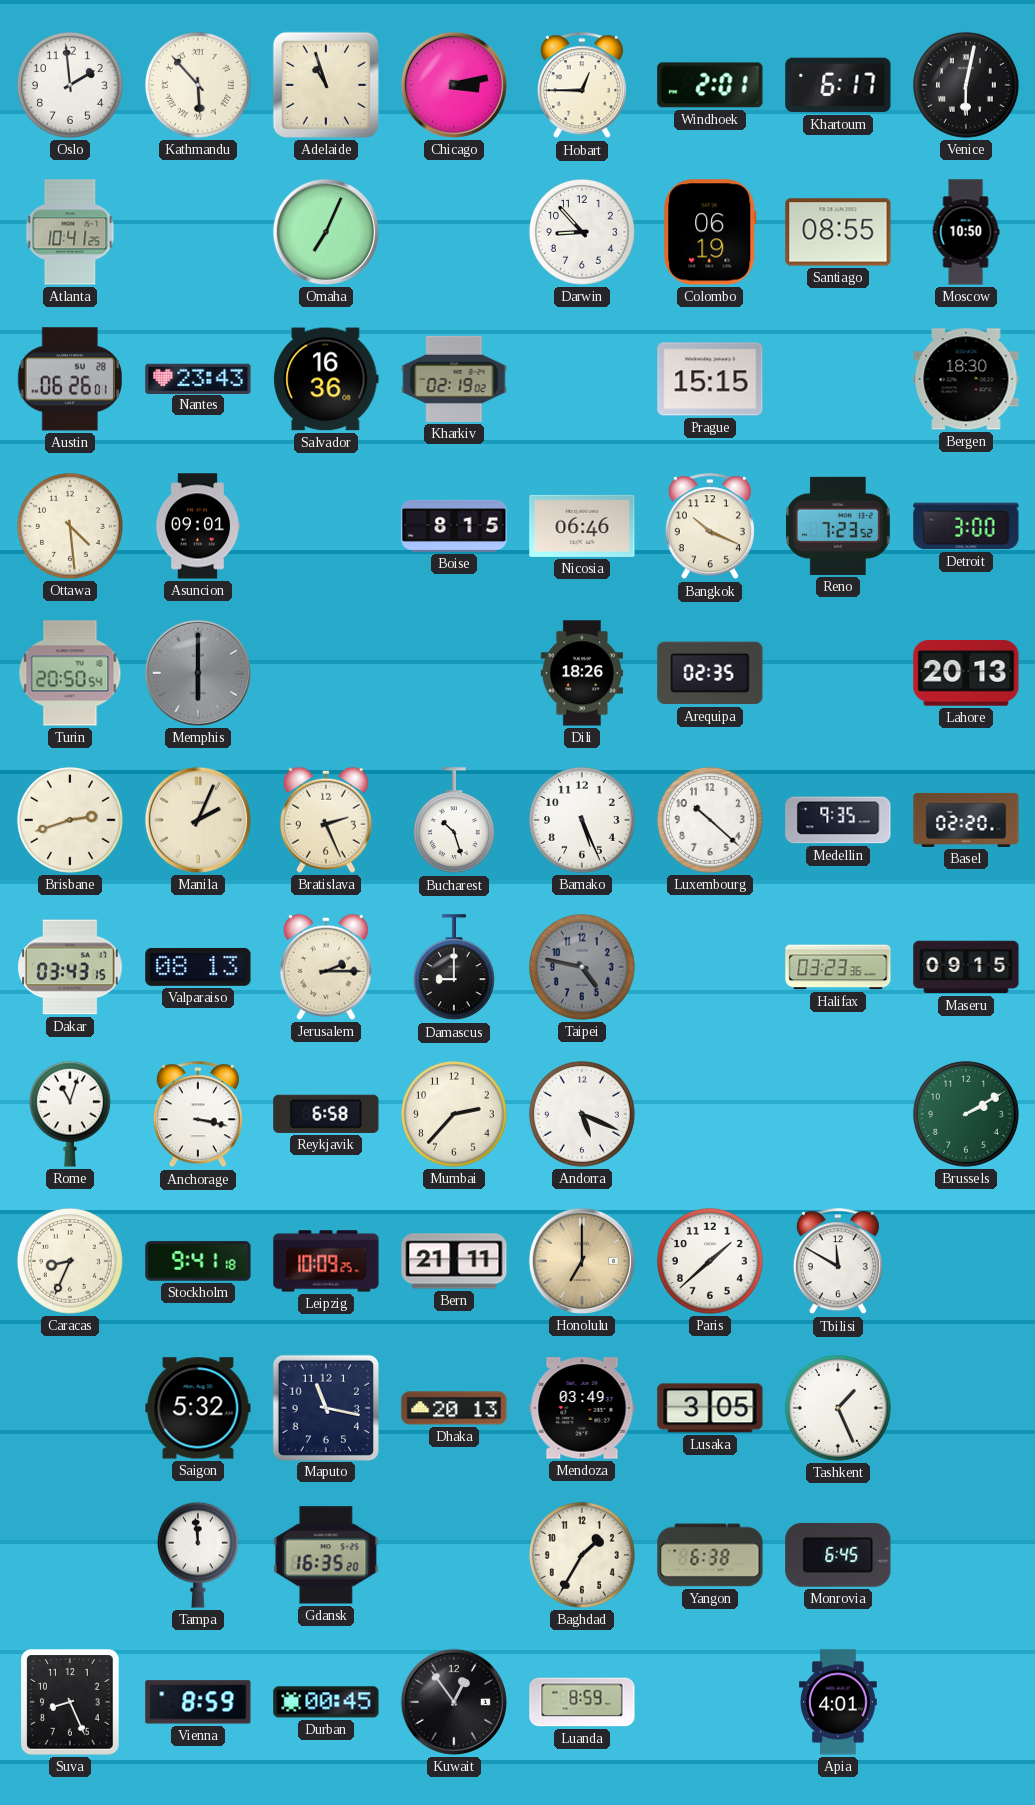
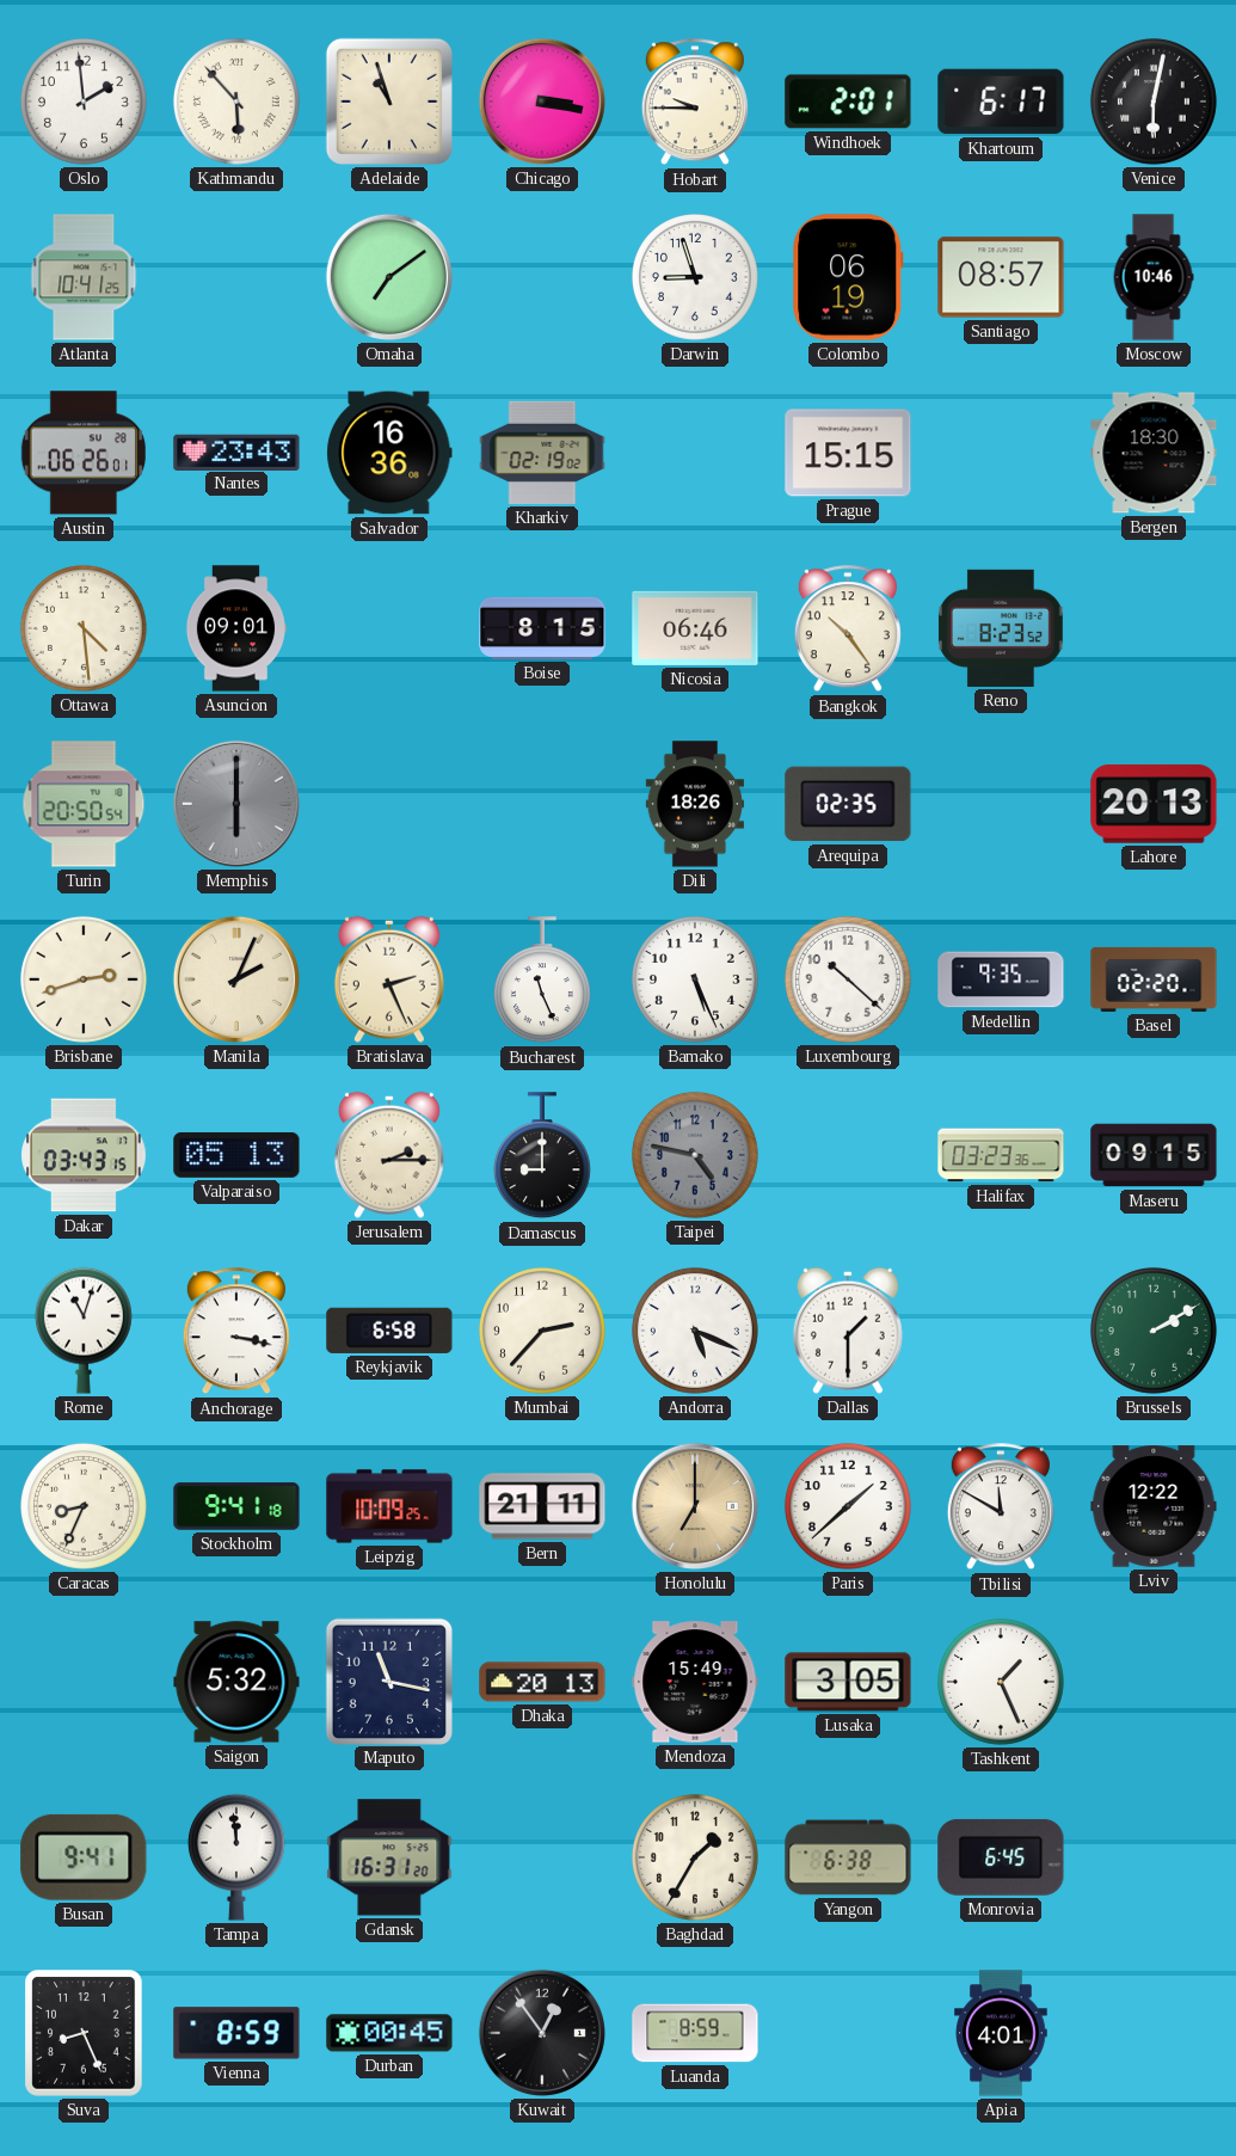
Chicago: 3:13 -> 3:17
Hobart: 12:45 -> 9:45
Omaha: 7:04 -> 7:09
Darwin: 8:53 -> 8:57
Santiago: 08:55 -> 08:57
Moscow: 10:50 -> 10:46
Bangkok: 10:19 -> 10:24
Reno: 7:23 -> 8:23
Detroit: 3:00 -> none
Bucharest: 10:27 -> 11:26
Valparaiso: 08:13 -> 05:13
Dallas: none -> 1:30
Lviv: none -> 12:22
Mendoza: 03:49 -> 15:49
Busan: none -> 9:41
Gdansk: 16:35 -> 16:31
